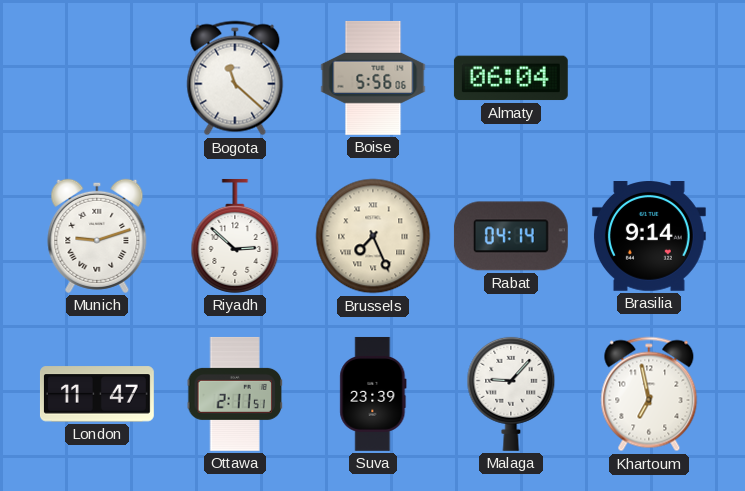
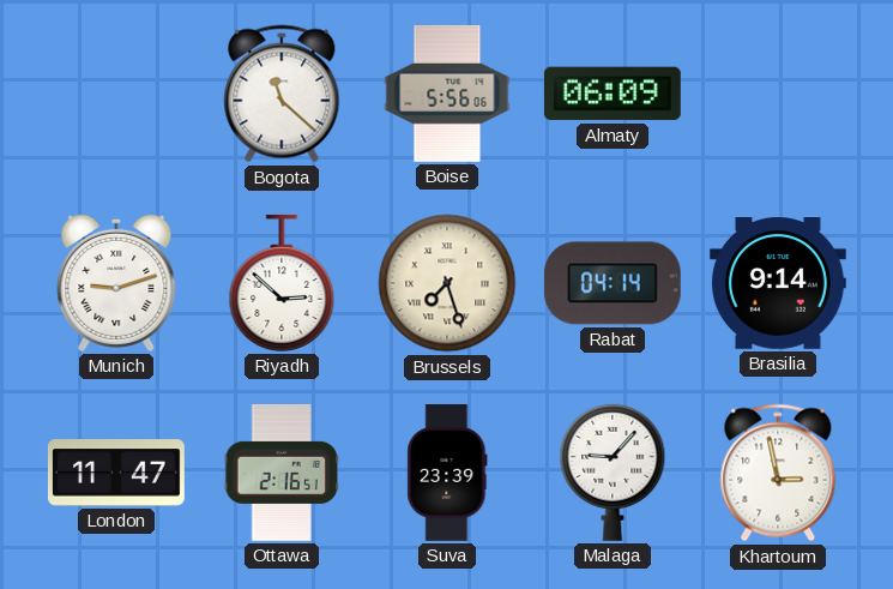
Almaty: 06:04 -> 06:09
Brussels: 7:26 -> 7:27
Ottawa: 2:11 -> 2:16
Khartoum: 6:58 -> 2:58
